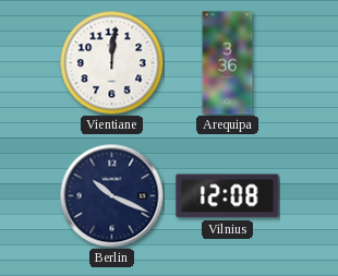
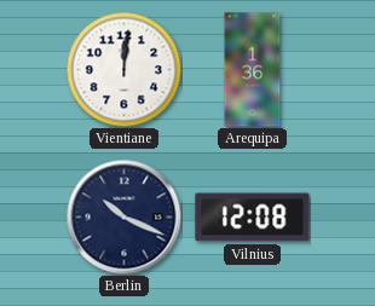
Arequipa: 3:36 -> 1:36
